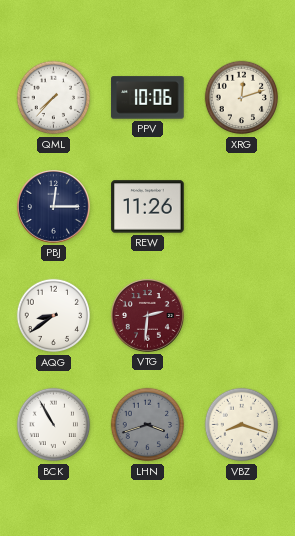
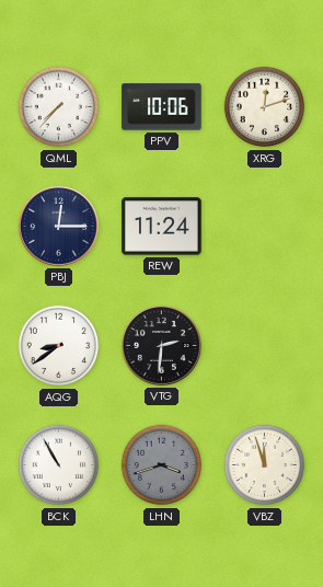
REW: 11:26 -> 11:24
VTG dial: burgundy -> black
VBZ: 8:18 -> 11:57
